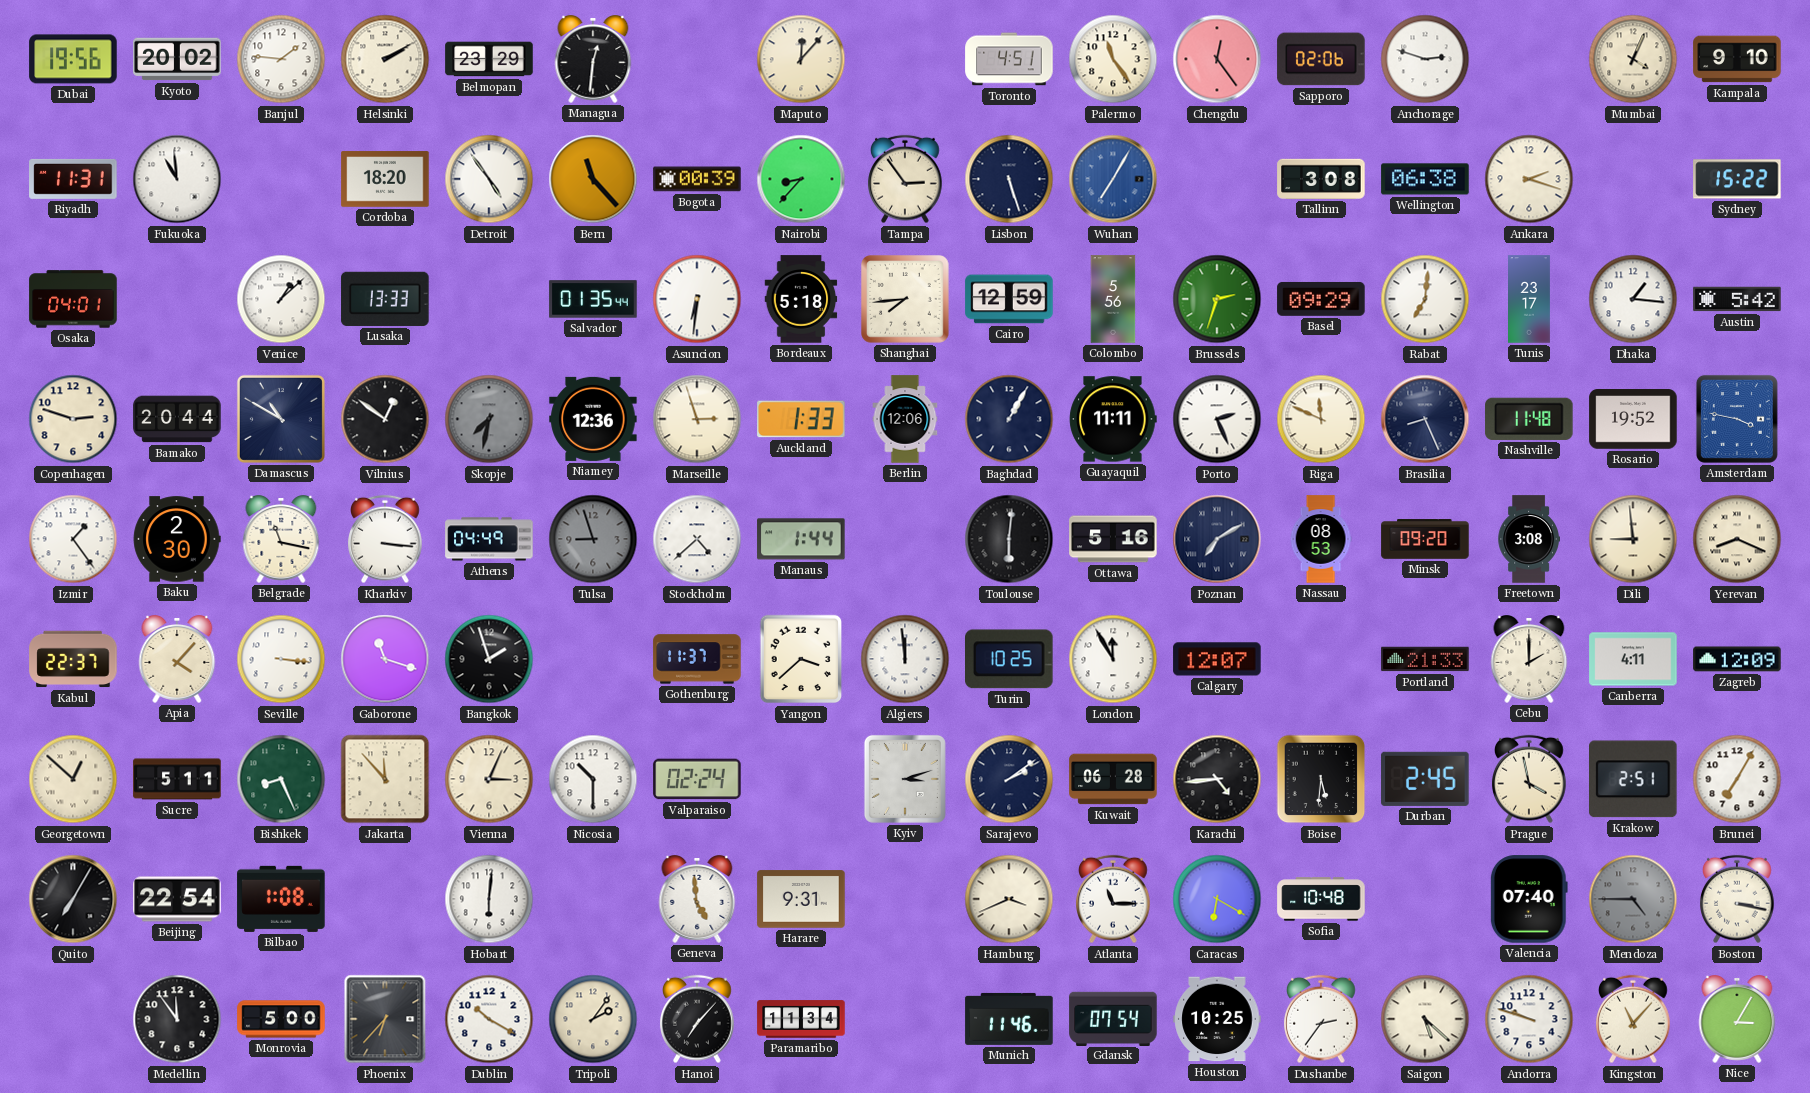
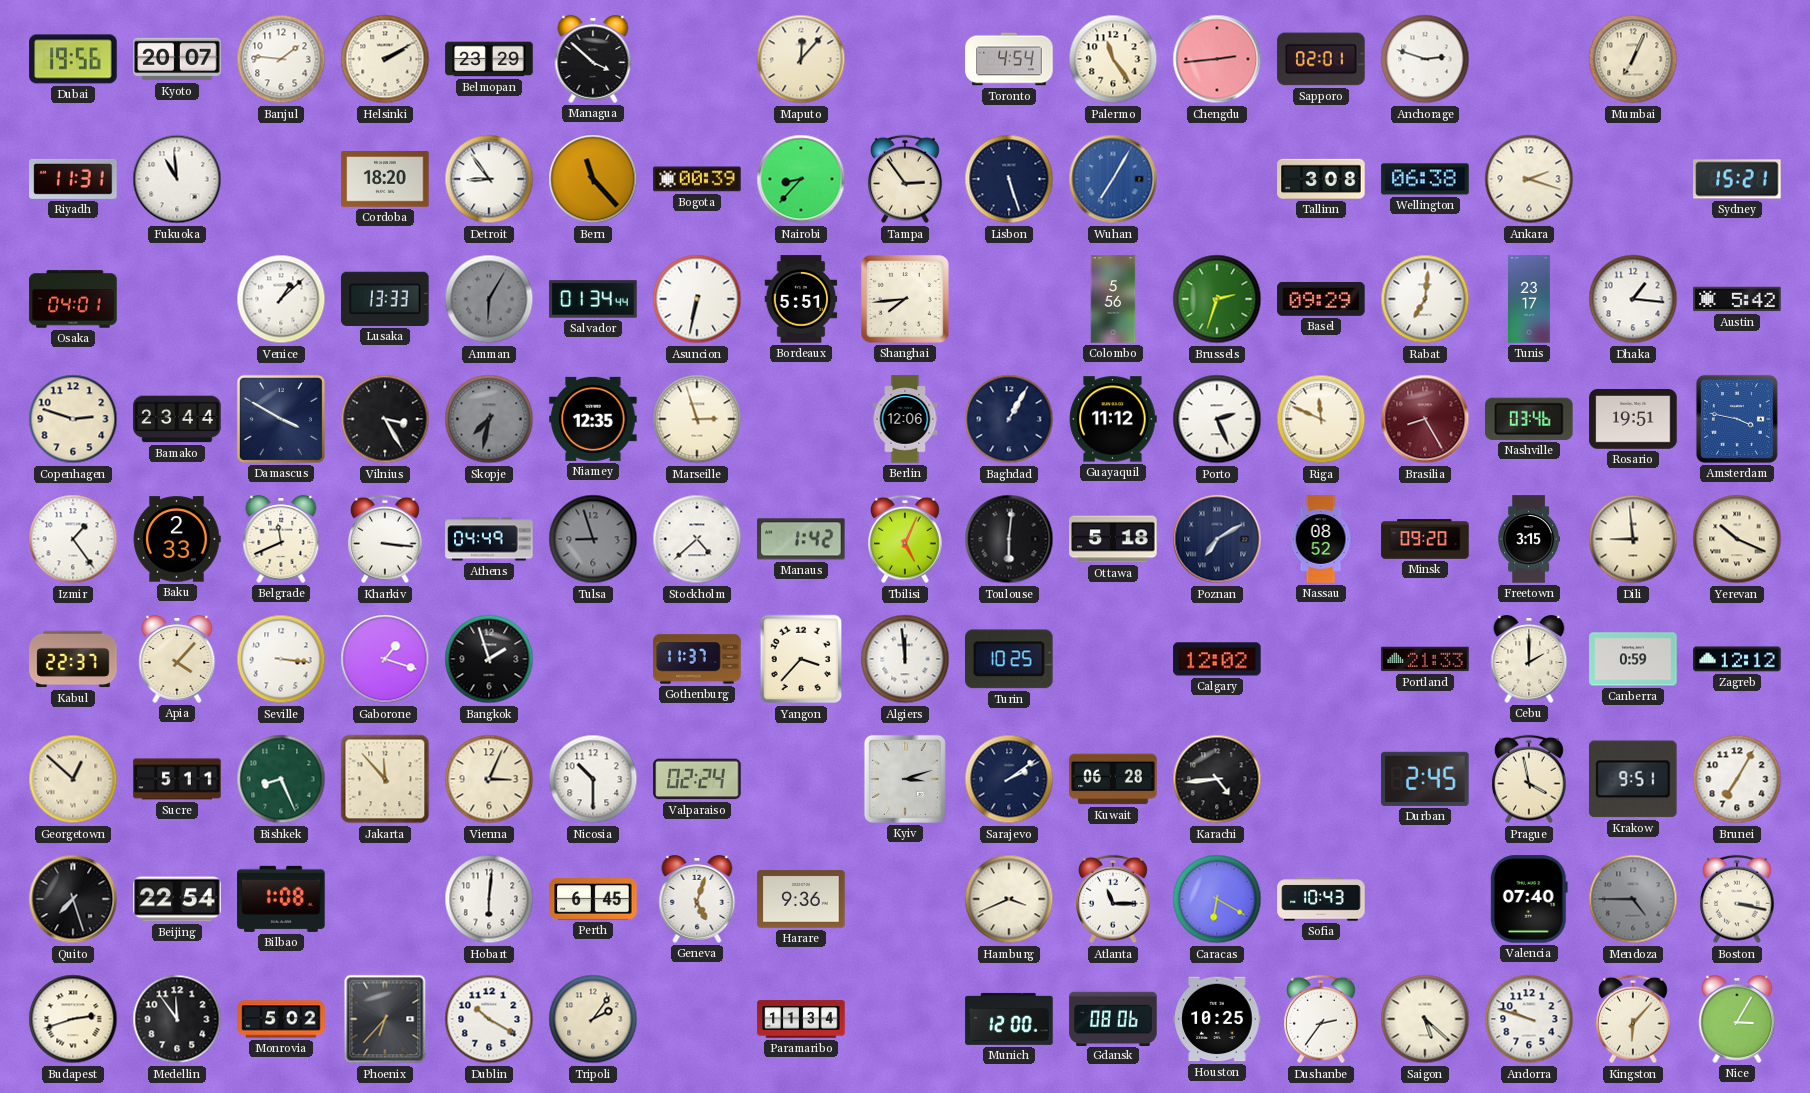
Kyoto: 20:02 -> 20:07
Managua: 12:31 -> 3:52
Toronto: 4:51 -> 4:54
Chengdu: 12:24 -> 2:44
Sapporo: 02:06 -> 02:01
Mumbai: 4:04 -> 7:04
Kampala: 9:10 -> none
Detroit: 4:54 -> 8:54
Sydney: 15:22 -> 15:21
Amman: none -> 6:05
Salvador: 01:35 -> 01:34
Asuncion: 6:31 -> 6:32
Bordeaux: 5:18 -> 5:51
Cairo: 12:59 -> none
Bamako: 20:44 -> 23:44
Damascus: 10:50 -> 3:50
Vilnius: 12:51 -> 3:25
Niamey: 12:36 -> 12:35
Auckland: 1:33 -> none
Guayaquil: 11:11 -> 11:12
Brasilia: 8:26 -> 8:25
Brasilia dial: navy -> burgundy
Nashville: 11:48 -> 03:46
Rosario: 19:52 -> 19:51
Baku: 2:30 -> 2:33
Belgrade: 11:17 -> 11:41
Manaus: 1:44 -> 1:42
Tbilisi: none -> 5:04
Ottawa: 5:16 -> 5:18
Nassau: 08:53 -> 08:52
Freetown: 3:08 -> 3:15
Yerevan: 8:19 -> 10:19
Gaborone: 11:18 -> 1:18
Yangon: 3:38 -> 3:37
London: 11:55 -> none
Calgary: 12:07 -> 12:02
Canberra: 4:11 -> 0:59
Zagreb: 12:09 -> 12:12
Boise: 5:31 -> none
Krakow: 2:51 -> 9:51
Quito: 7:05 -> 7:27
Perth: none -> 6:45
Geneva: 4:59 -> 5:03
Harare: 9:31 -> 9:36
Sofia: 10:48 -> 10:43
Budapest: none -> 2:42
Monrovia: 5:00 -> 5:02
Hanoi: 7:07 -> none
Munich: 11:46 -> 12:00
Gdansk: 07:54 -> 08:06
Kingston: 11:07 -> 6:07
